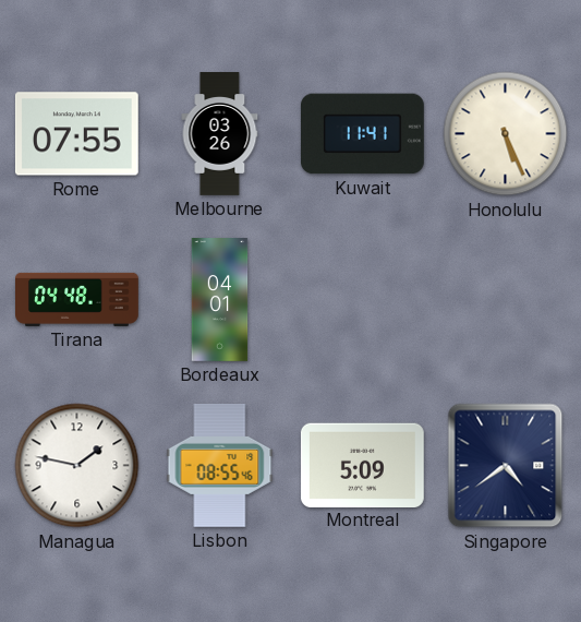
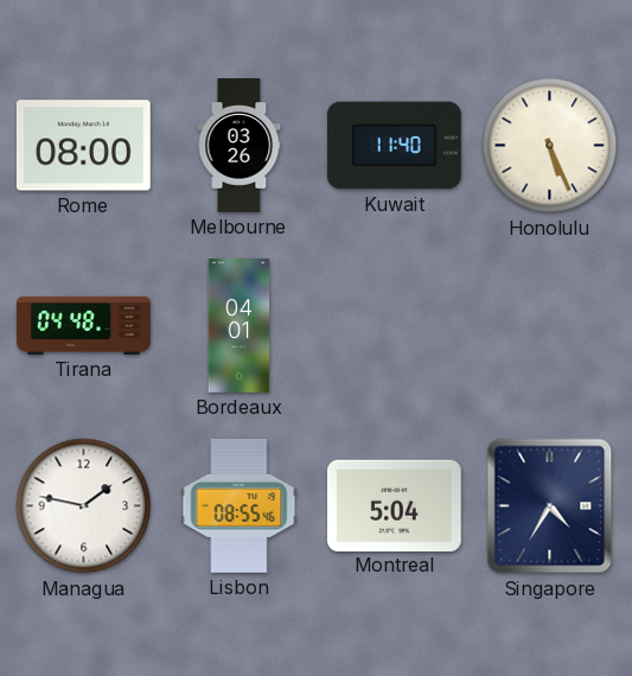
Rome: 07:55 -> 08:00
Kuwait: 11:41 -> 11:40
Montreal: 5:09 -> 5:04
Singapore: 4:39 -> 4:35
